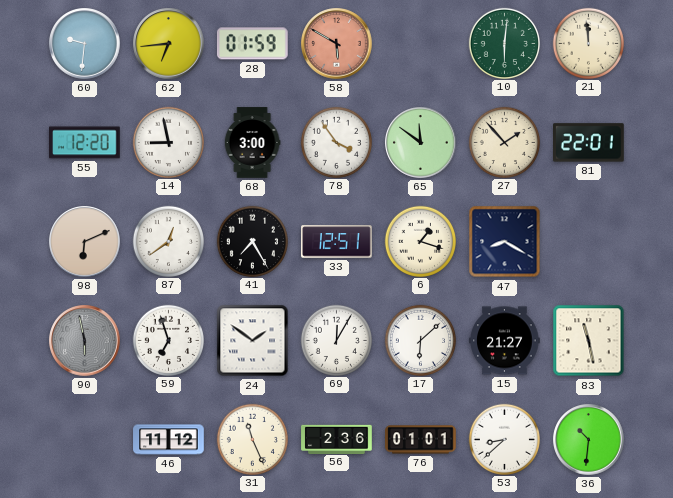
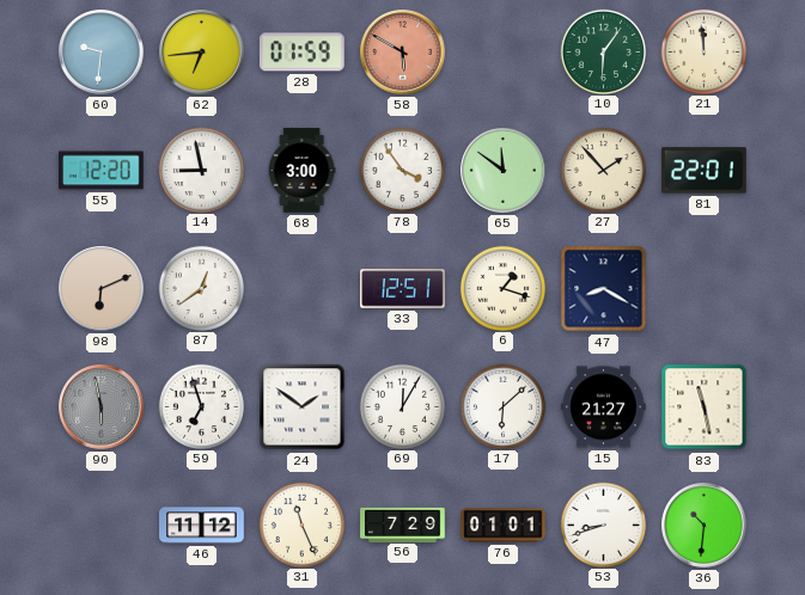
10: 6:01 -> 6:06
41: 7:25 -> none
56: 2:36 -> 7:29
53: 8:38 -> 8:42
